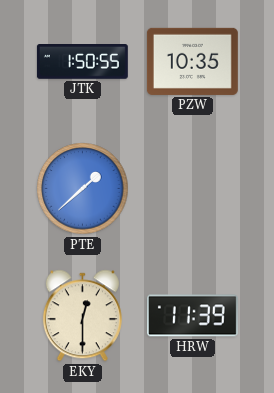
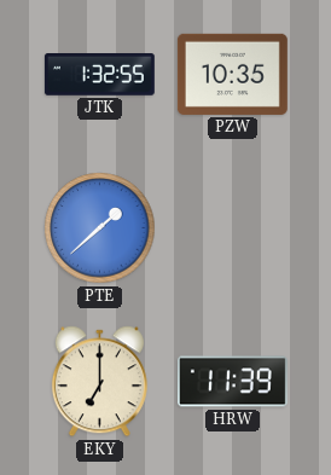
JTK: 1:50 -> 1:32
EKY: 12:30 -> 7:00
